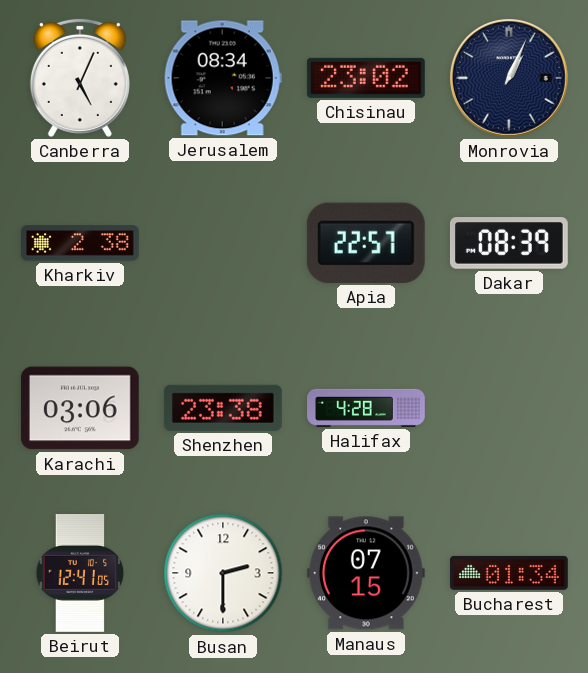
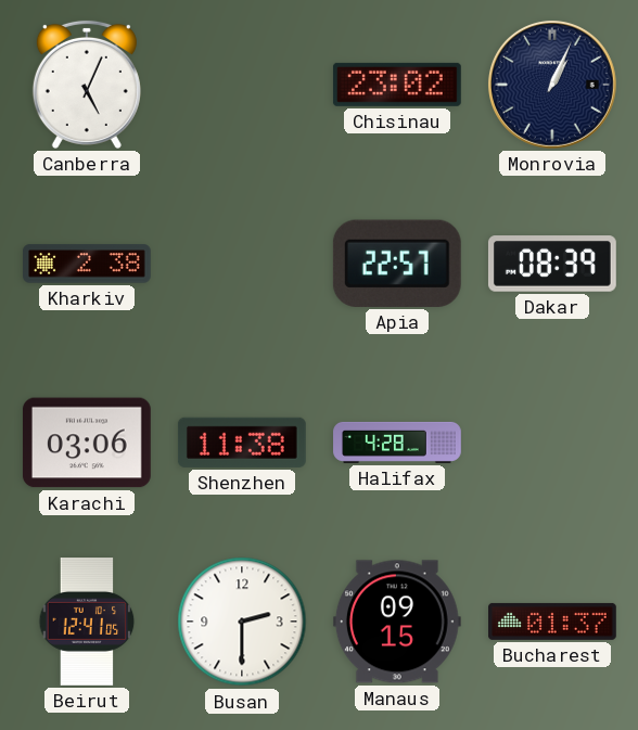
Jerusalem: 08:34 -> none
Shenzhen: 23:38 -> 11:38
Manaus: 07:15 -> 09:15
Bucharest: 01:34 -> 01:37
